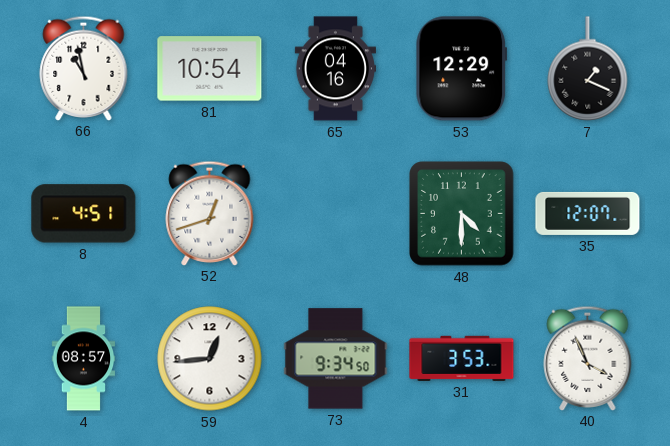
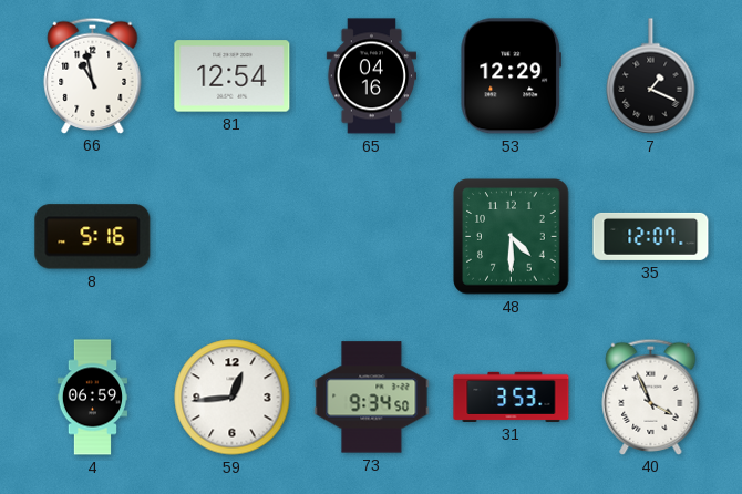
81: 10:54 -> 12:54
8: 4:51 -> 5:16
52: 12:42 -> none
4: 08:57 -> 06:59
